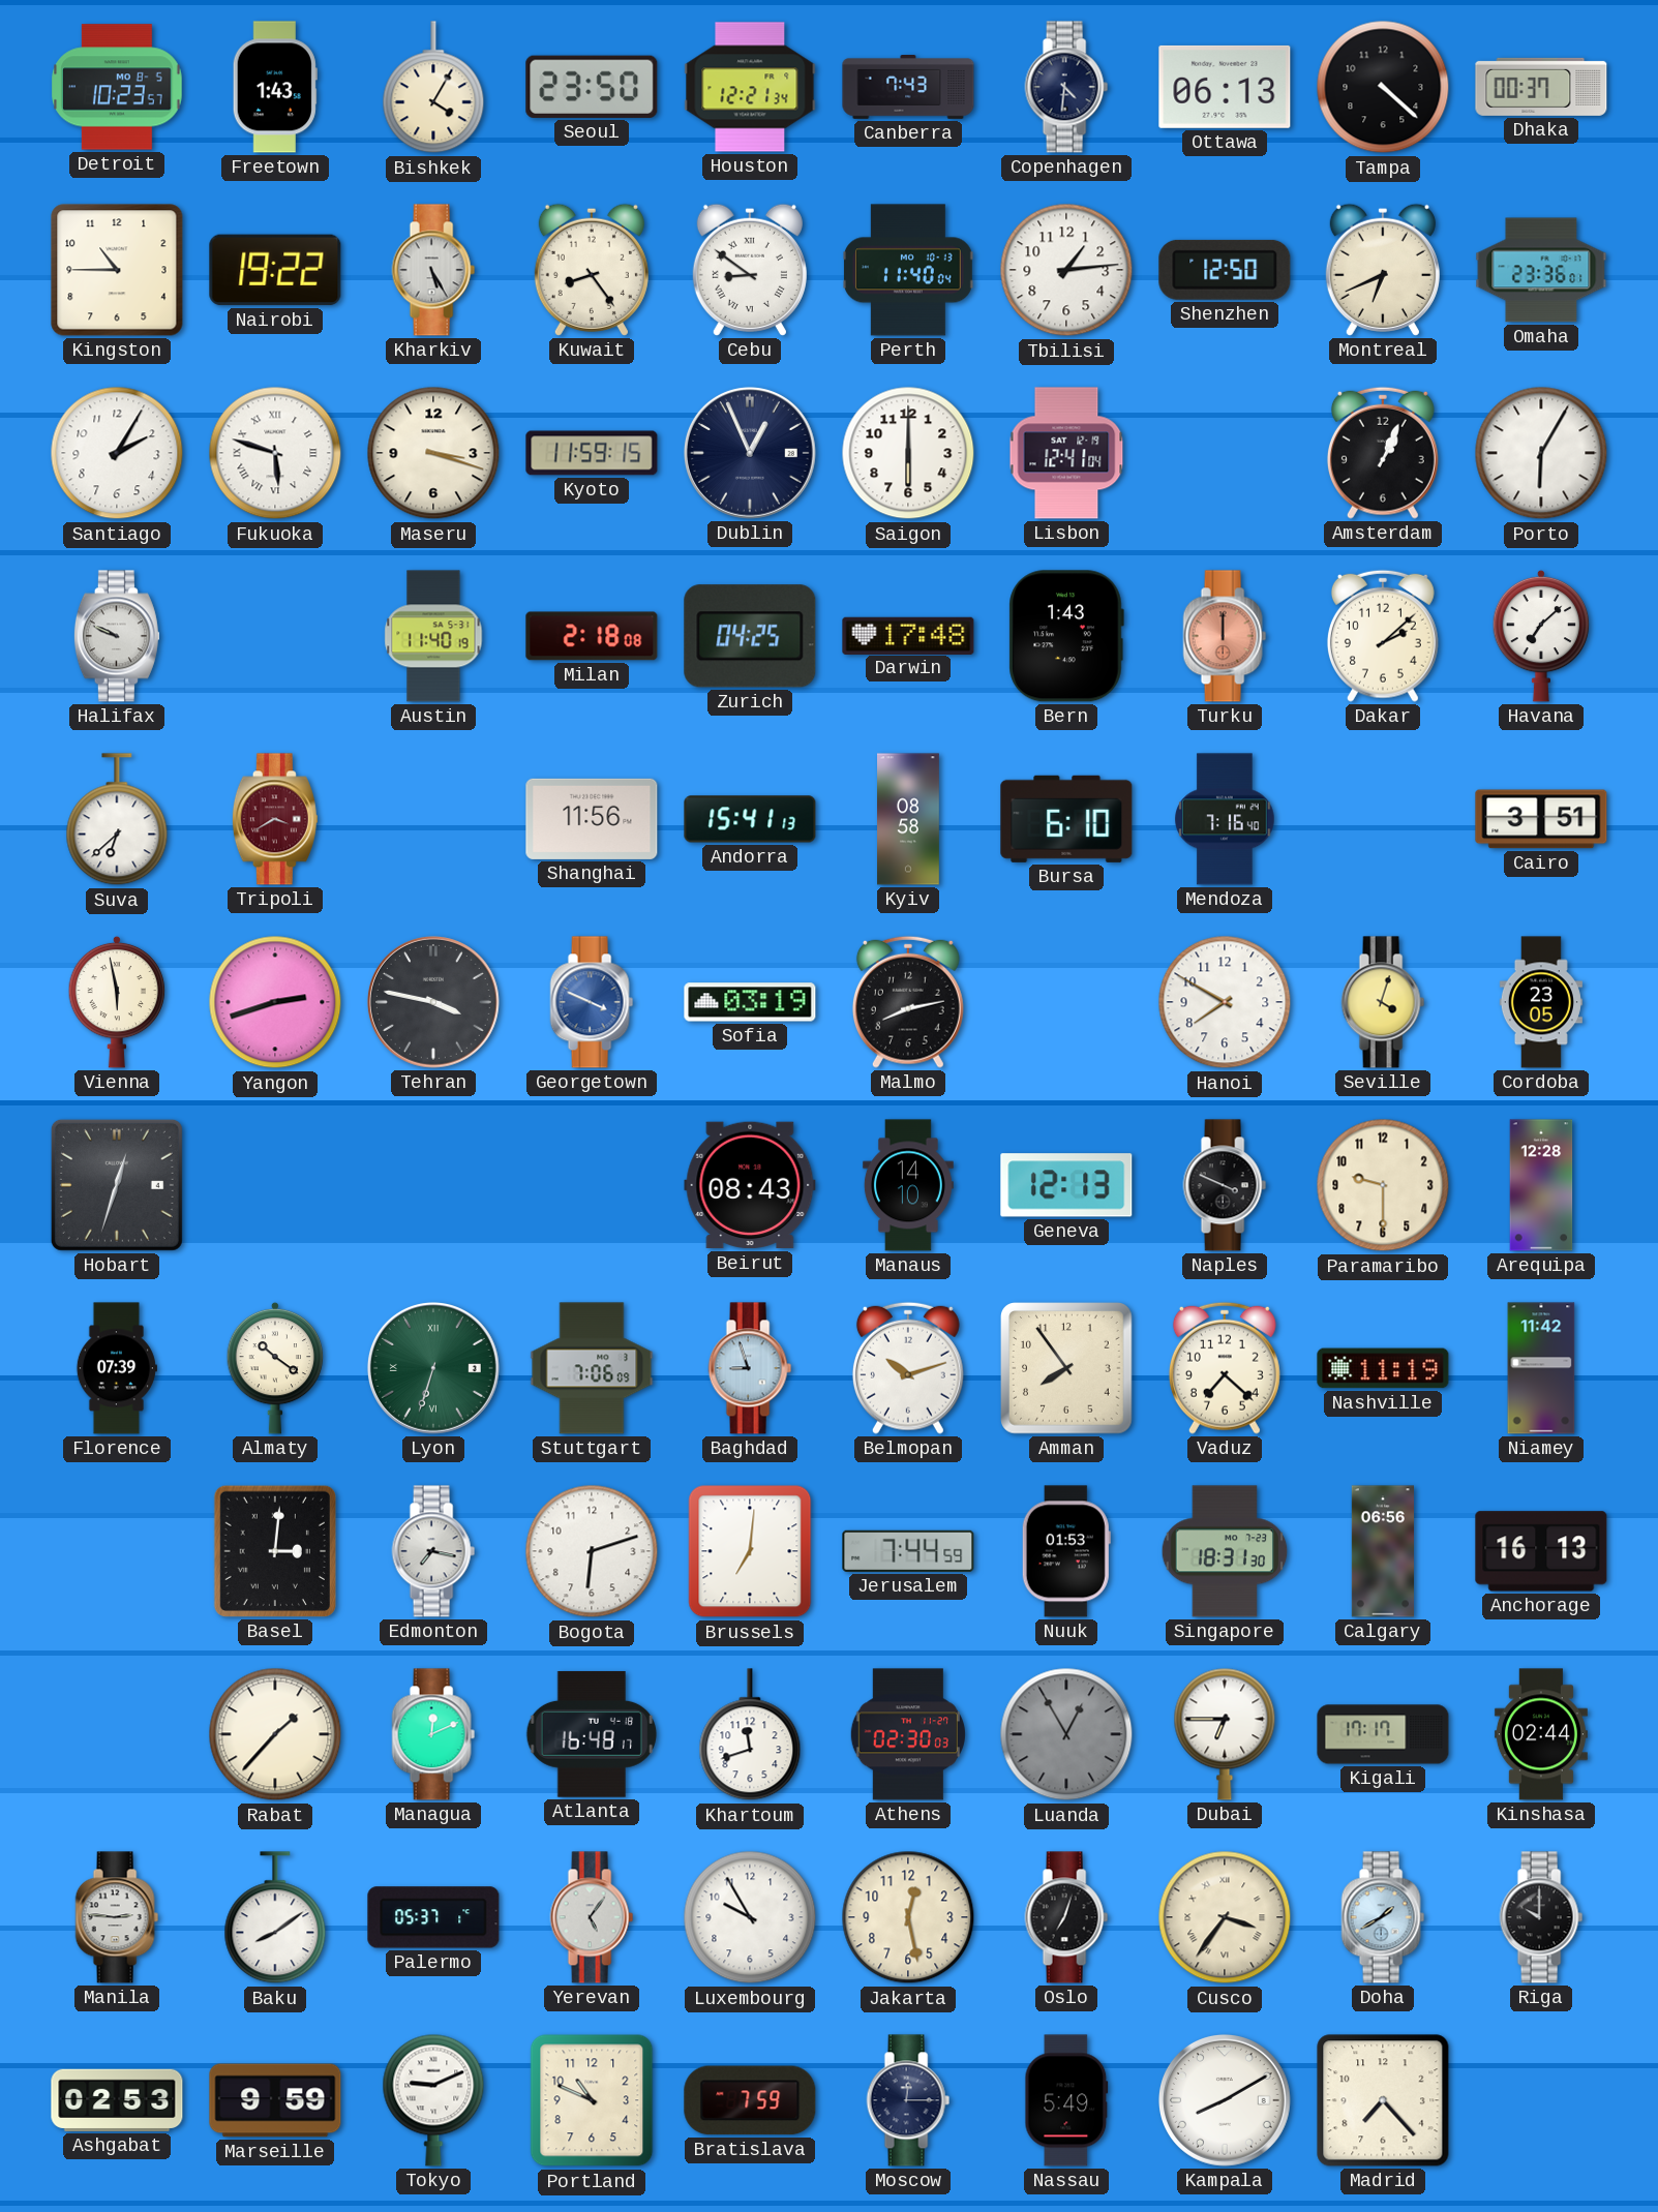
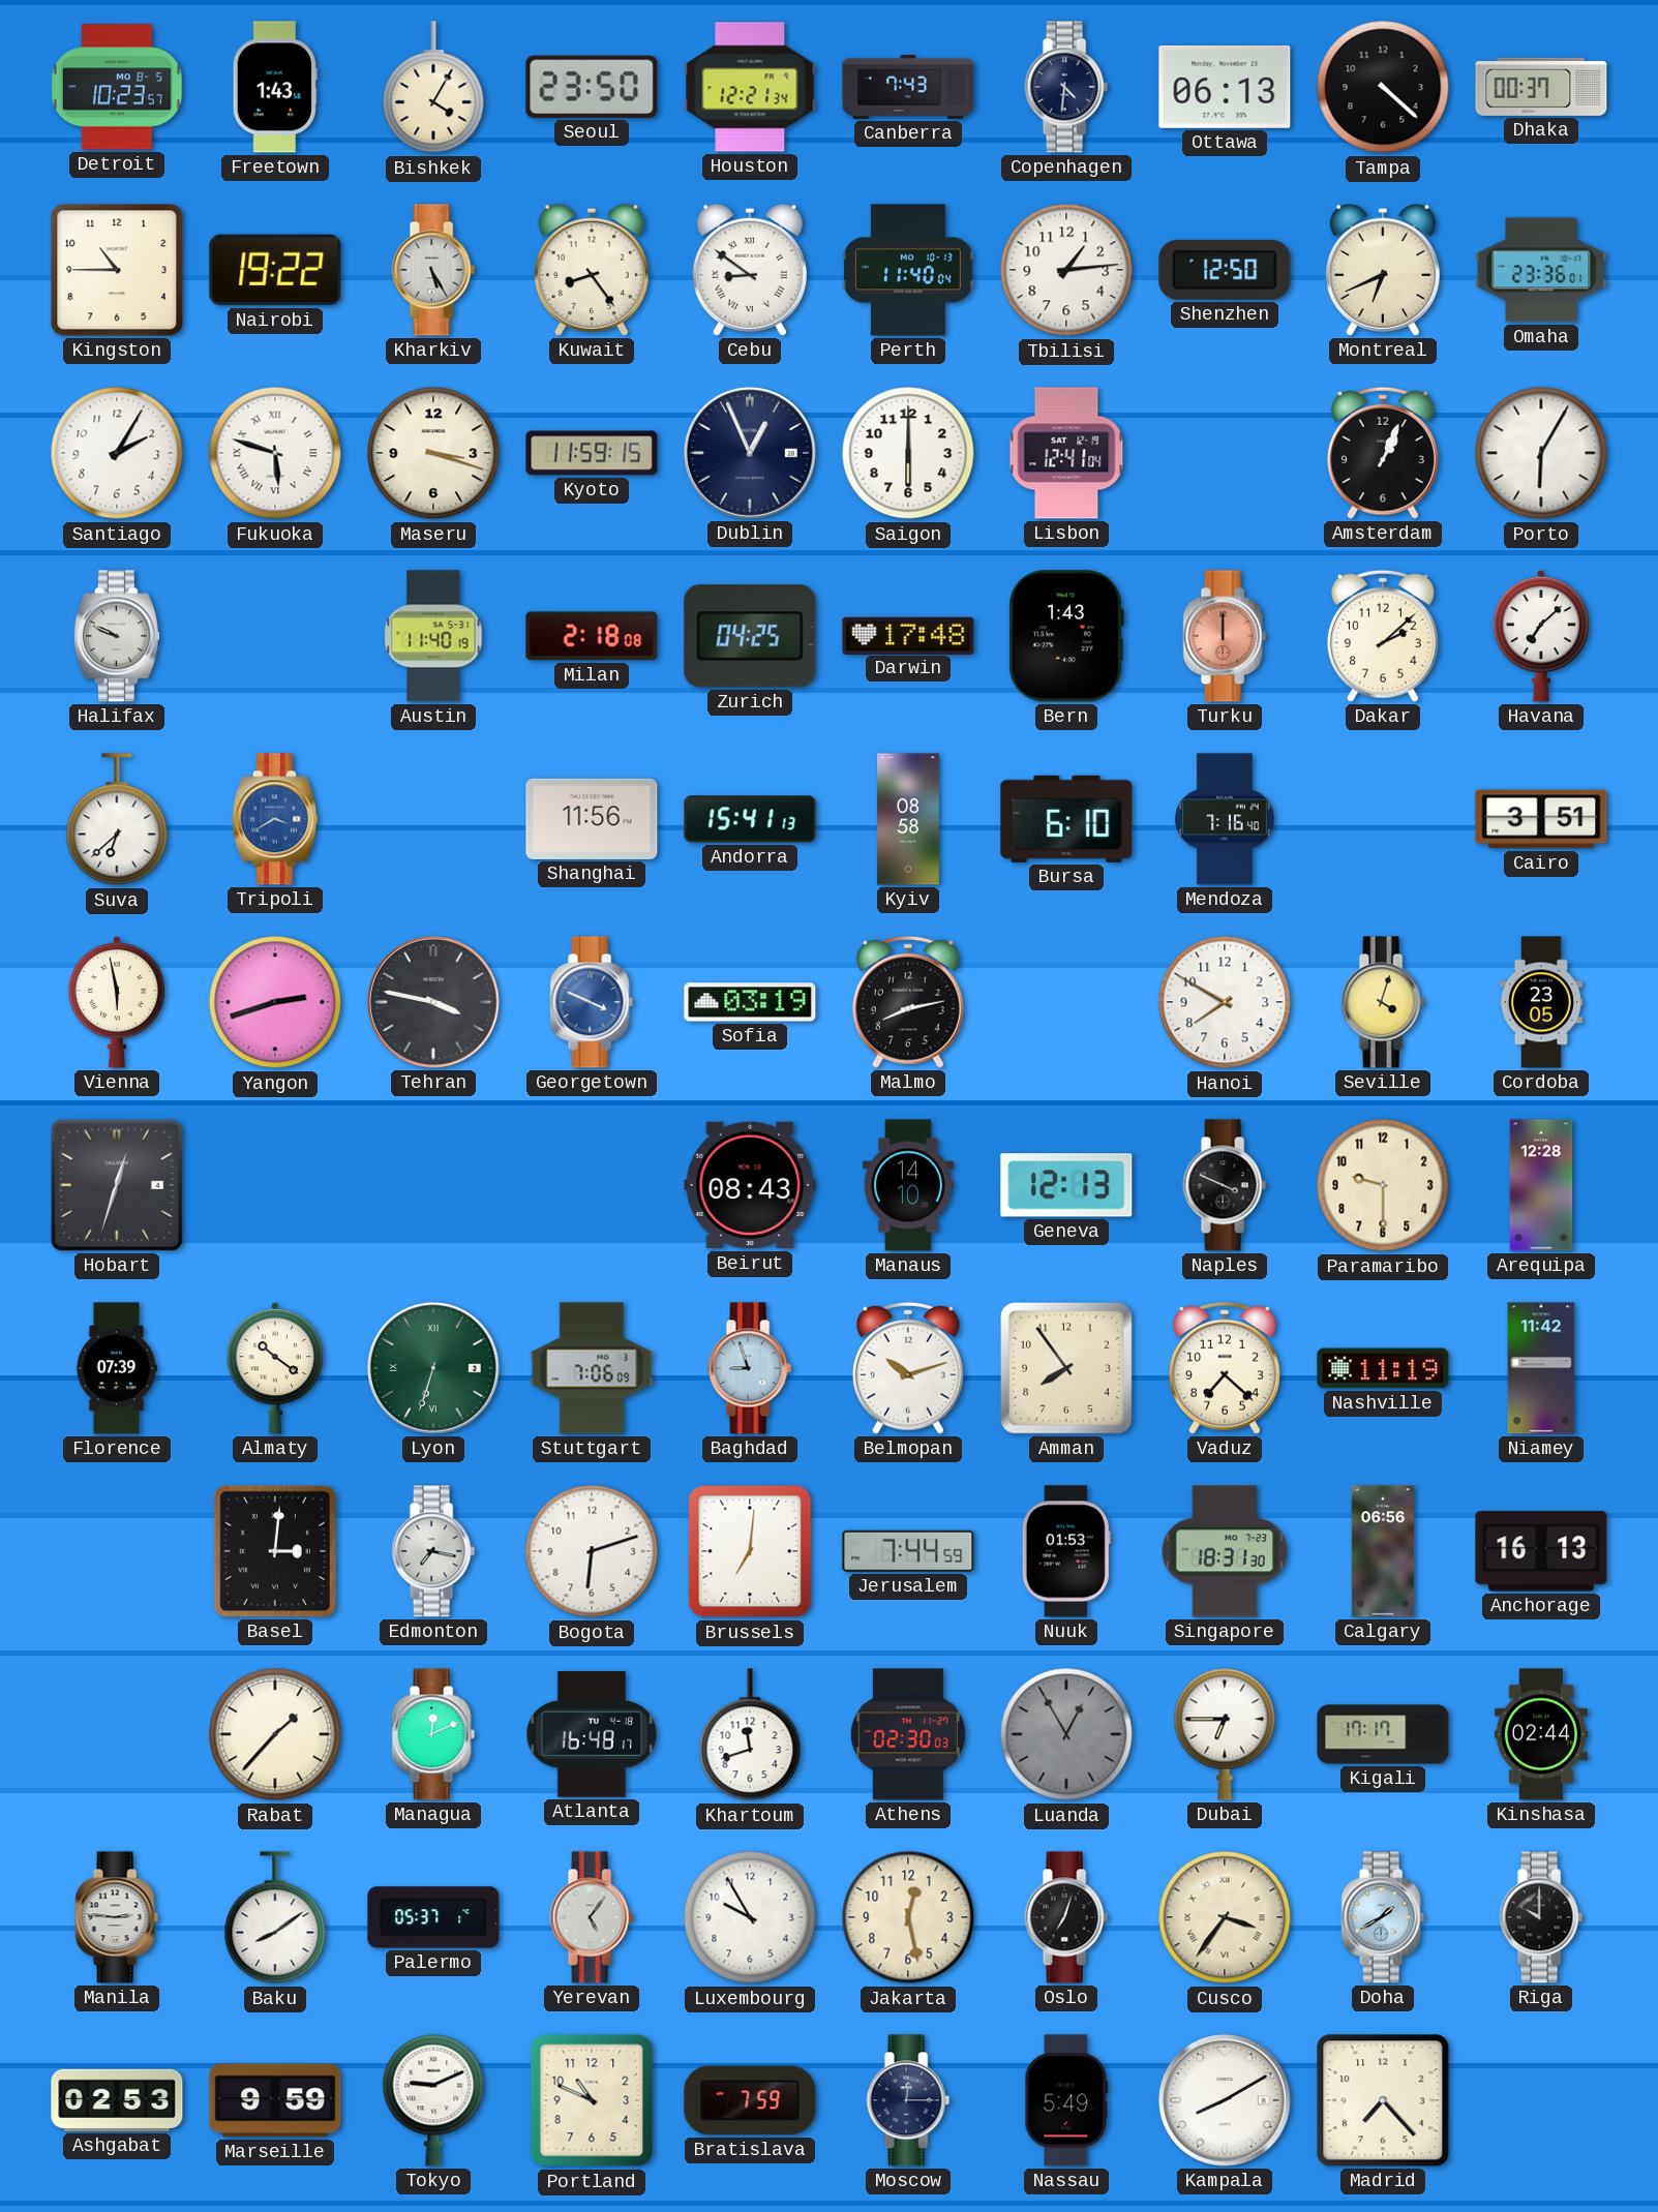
Tripoli dial: burgundy -> blue
